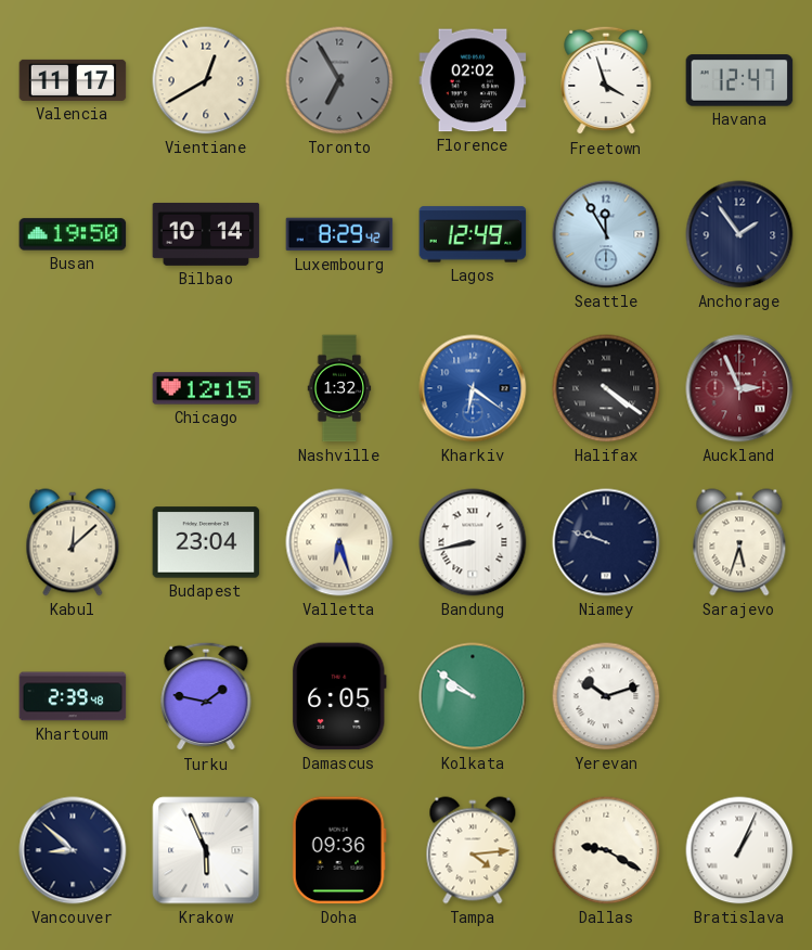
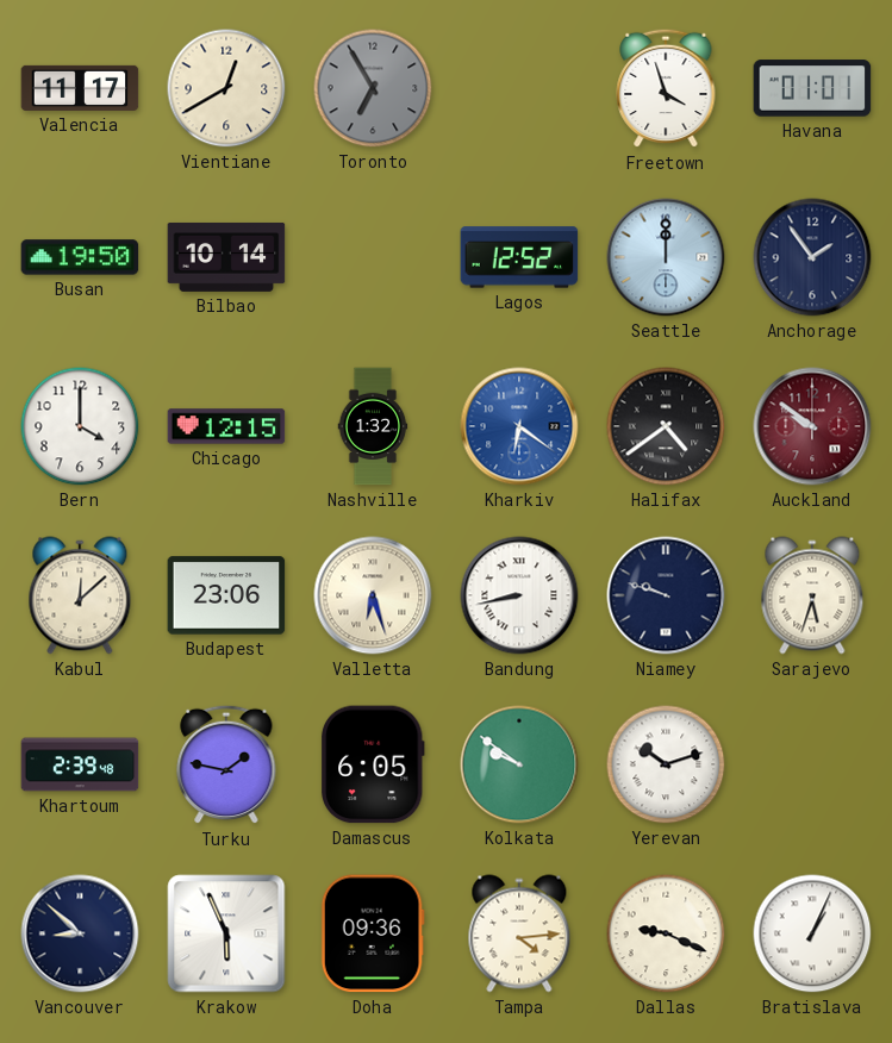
Florence: 02:02 -> none
Havana: 12:47 -> 01:01
Luxembourg: 8:29 -> none
Lagos: 12:49 -> 12:52
Seattle: 11:55 -> 12:00
Bern: none -> 4:00
Halifax: 4:21 -> 4:39
Auckland: 2:56 -> 9:51
Budapest: 23:04 -> 23:06
Dallas: 9:20 -> 9:19
